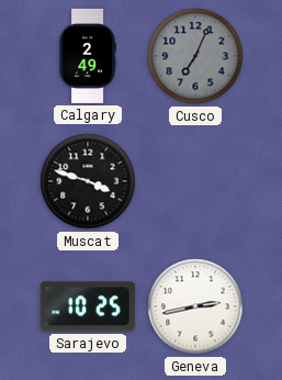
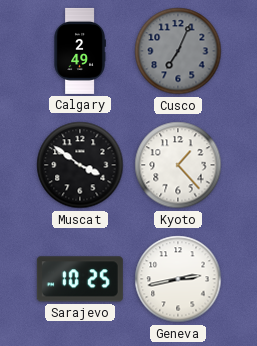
Muscat: 3:48 -> 3:51
Kyoto: none -> 1:23
